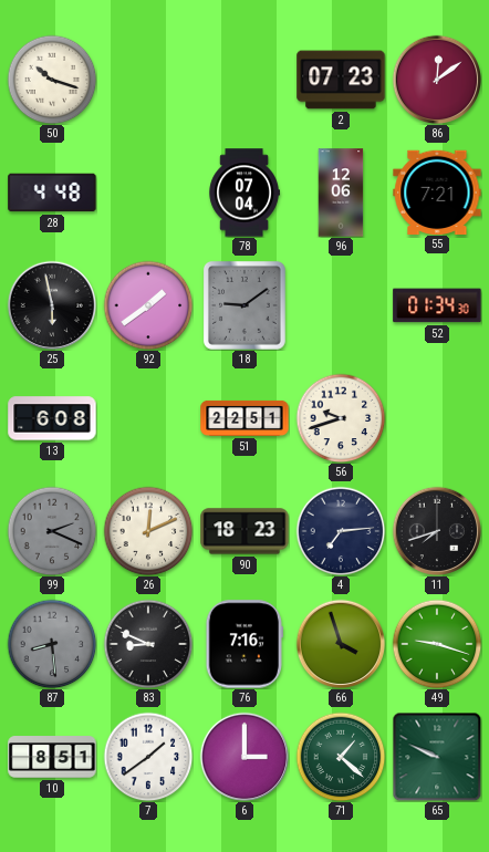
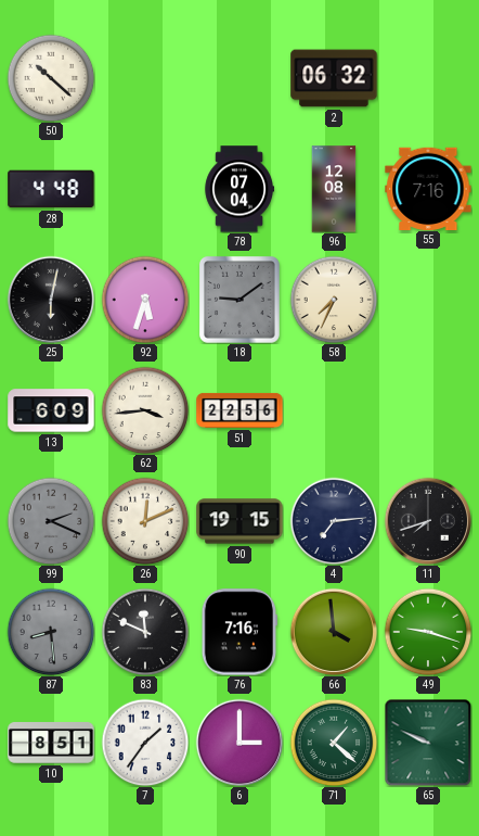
50: 10:18 -> 10:22
2: 07:23 -> 06:32
86: 12:09 -> none
96: 12:06 -> 12:08
55: 7:21 -> 7:16
25: 5:58 -> 6:02
92: 1:39 -> 5:33
58: none -> 7:34
52: 01:34 -> none
13: 6:08 -> 6:09
62: none -> 3:44
51: 22:51 -> 22:56
56: 9:42 -> none
90: 18:23 -> 19:15
83: 8:49 -> 11:49
66: 3:57 -> 3:59
7: 1:39 -> 1:36
